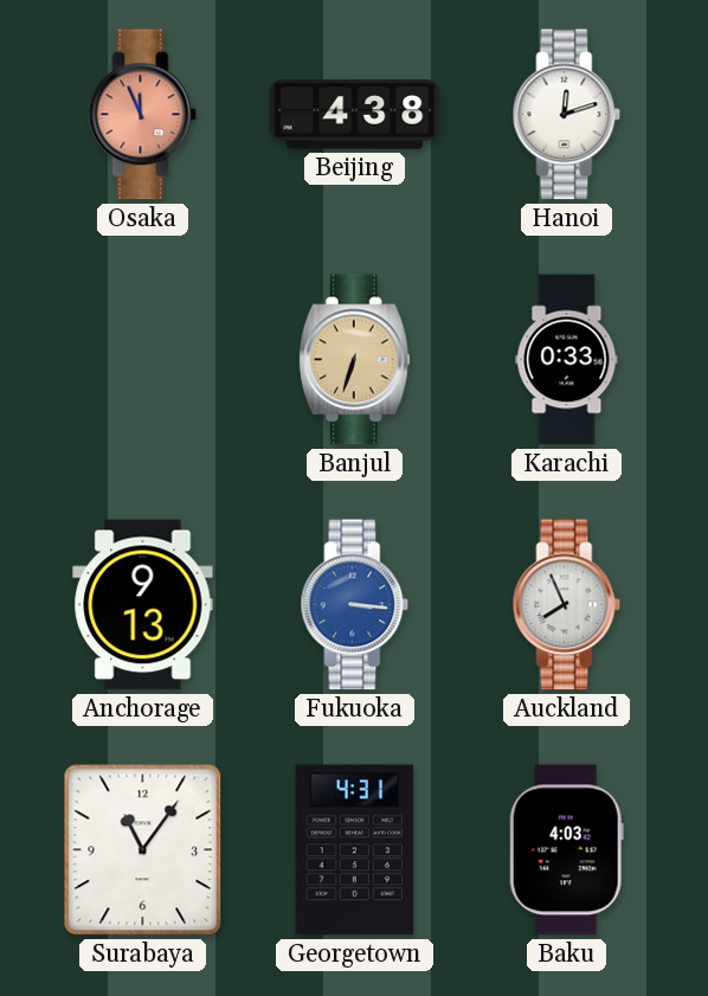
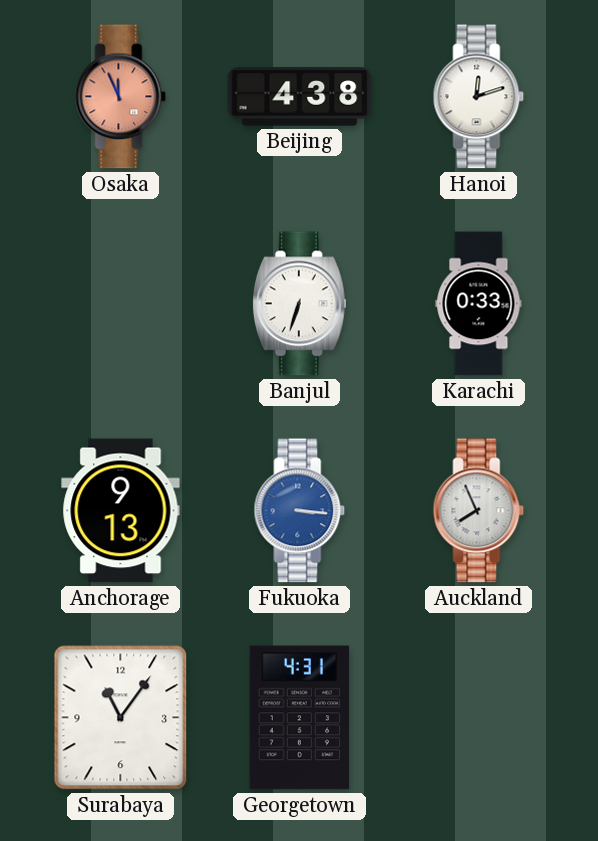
Banjul dial: champagne -> white
Baku: 4:03 -> none
